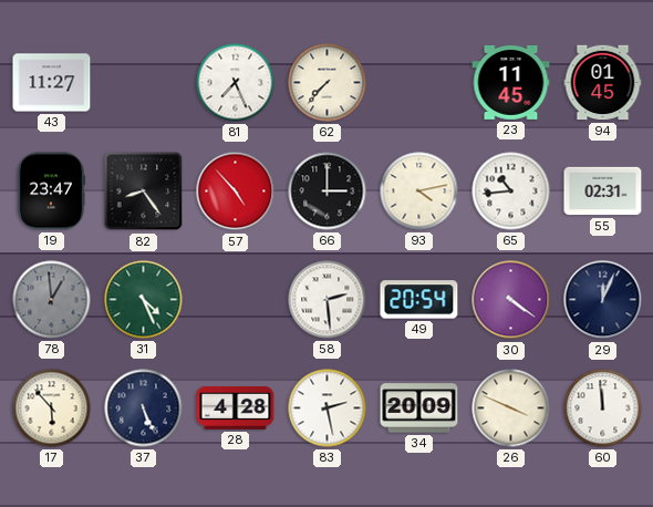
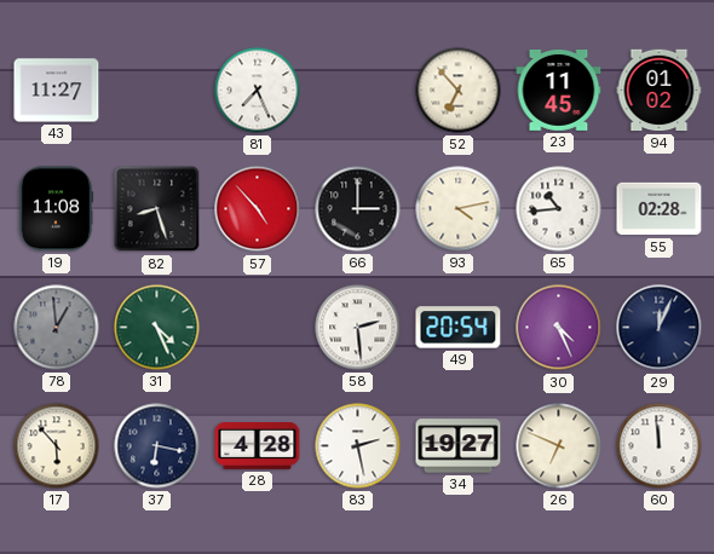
62: 7:37 -> none
52: none -> 6:53
94: 01:45 -> 01:02
19: 23:47 -> 11:08
82: 8:24 -> 8:27
55: 02:31 -> 02:28
30: 4:21 -> 4:26
37: 5:26 -> 6:17
34: 20:09 -> 19:27
26: 3:49 -> 6:49
